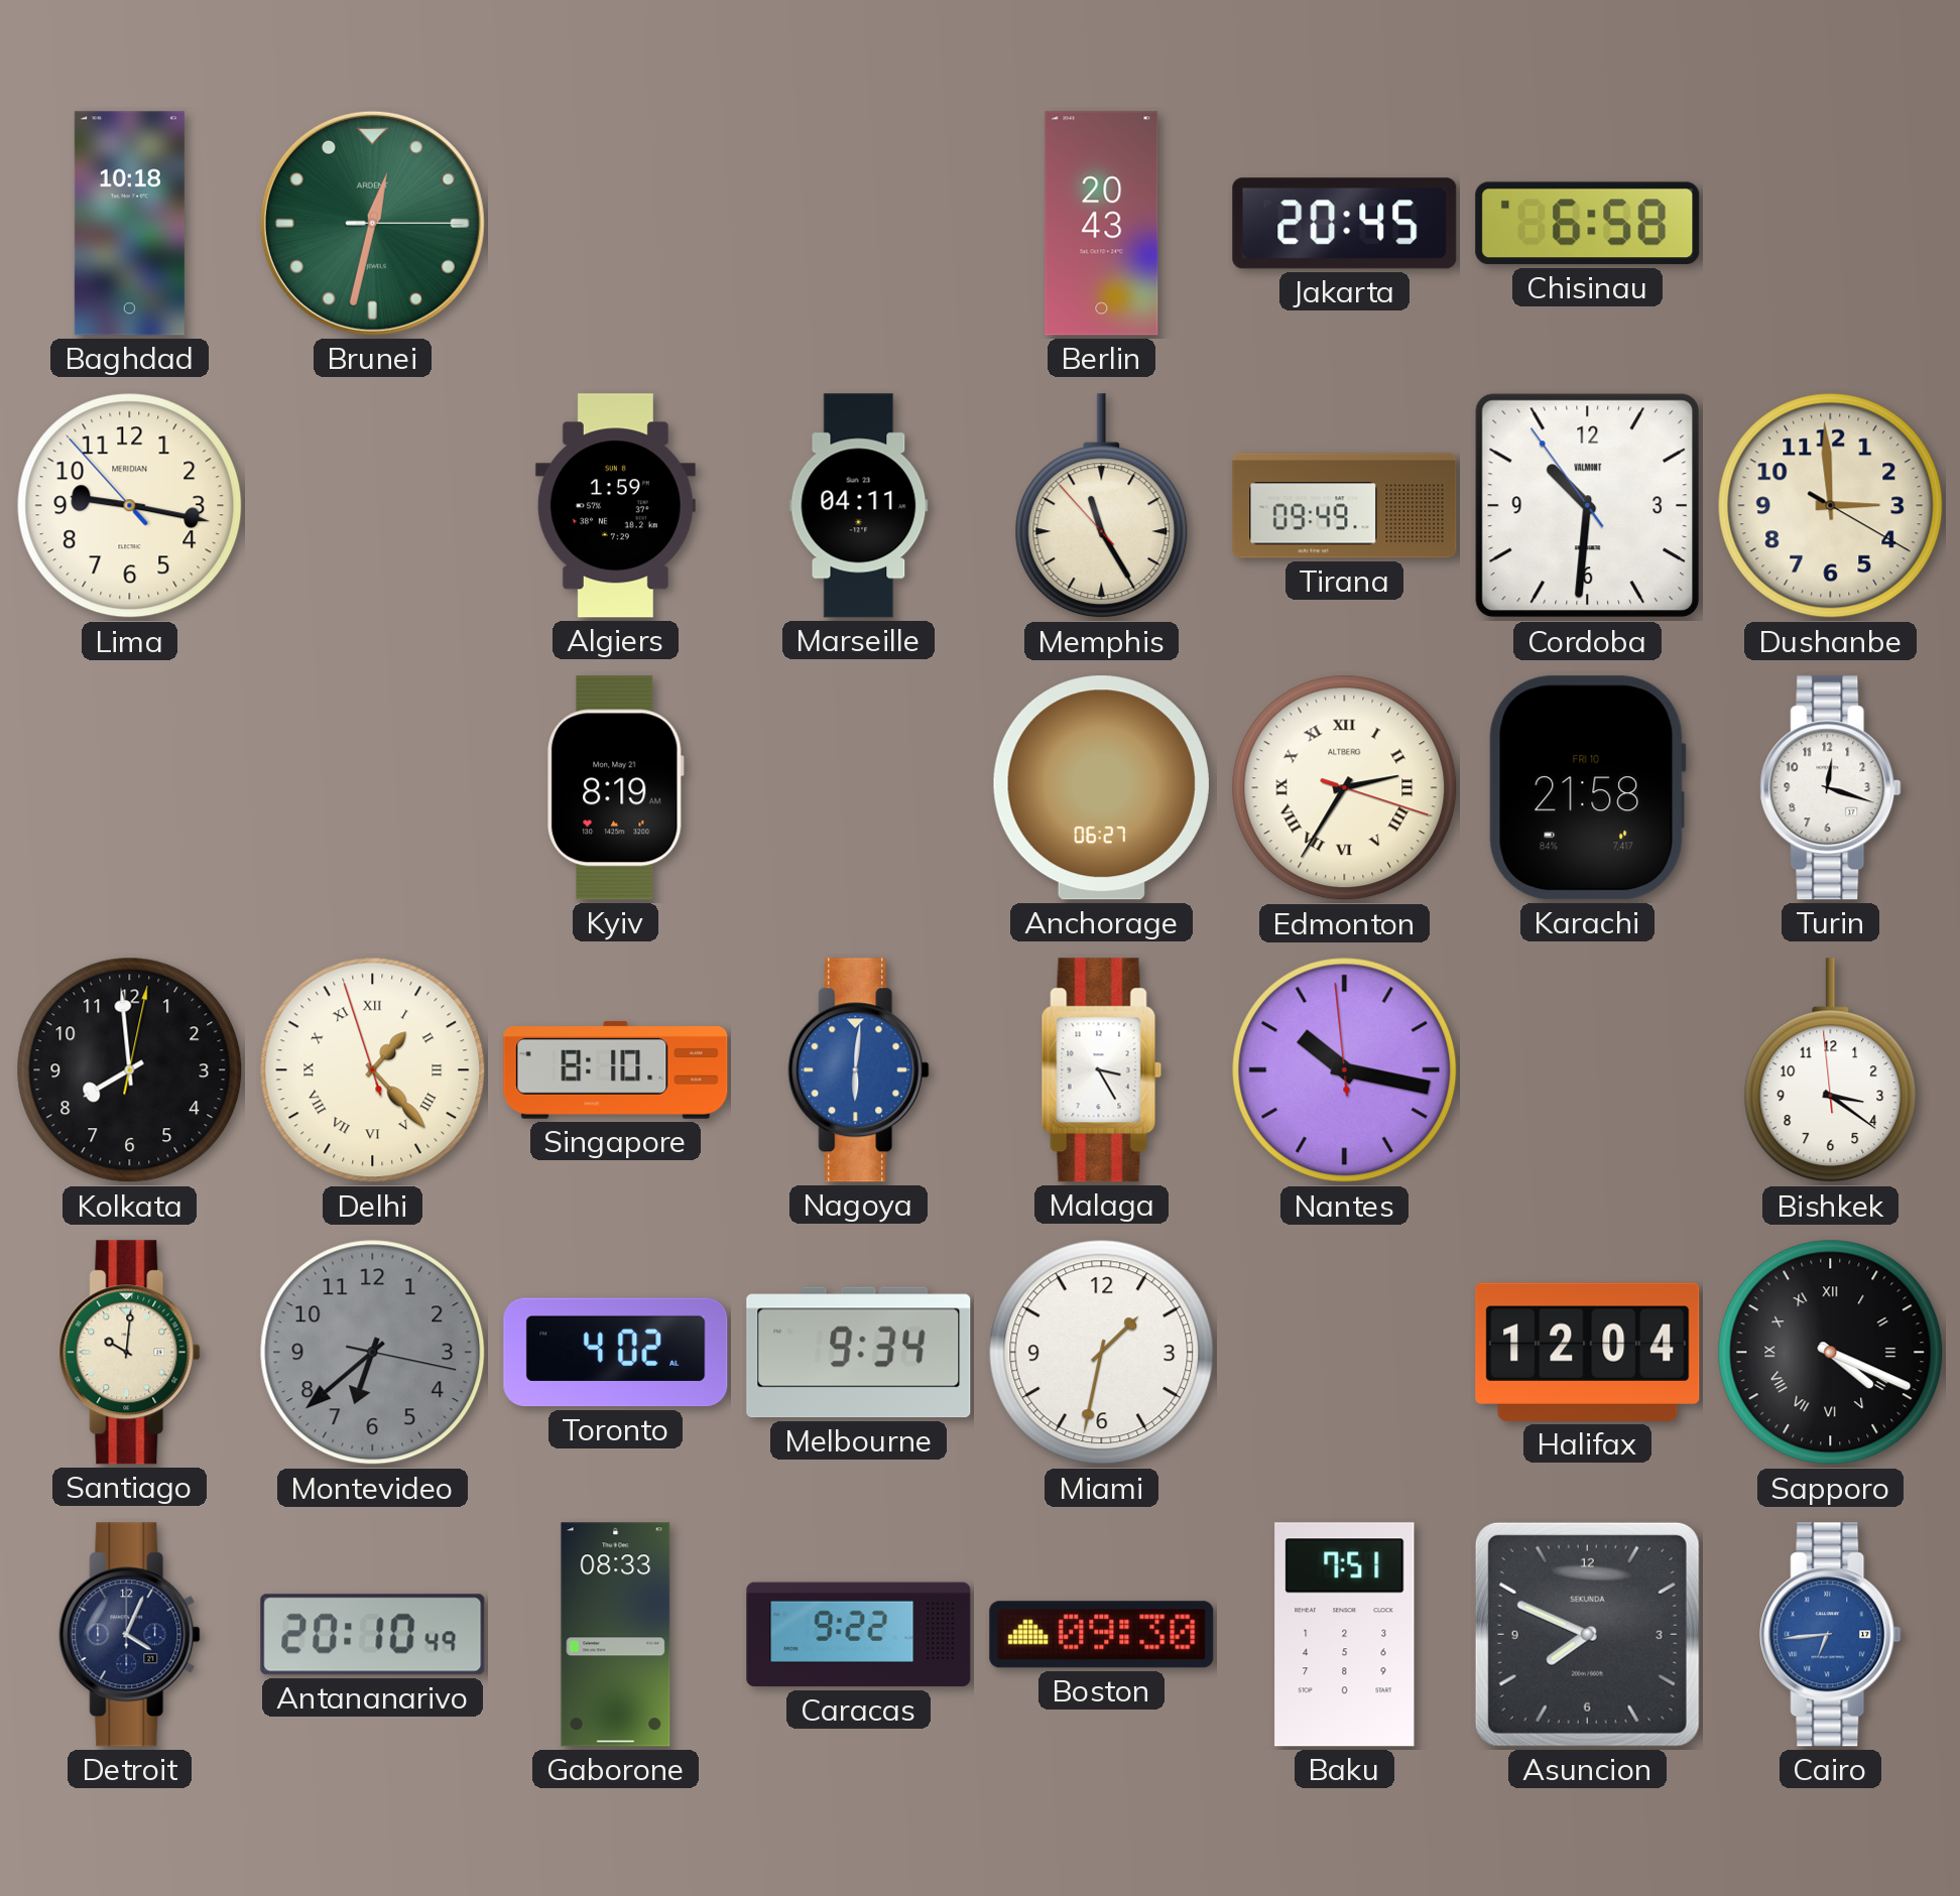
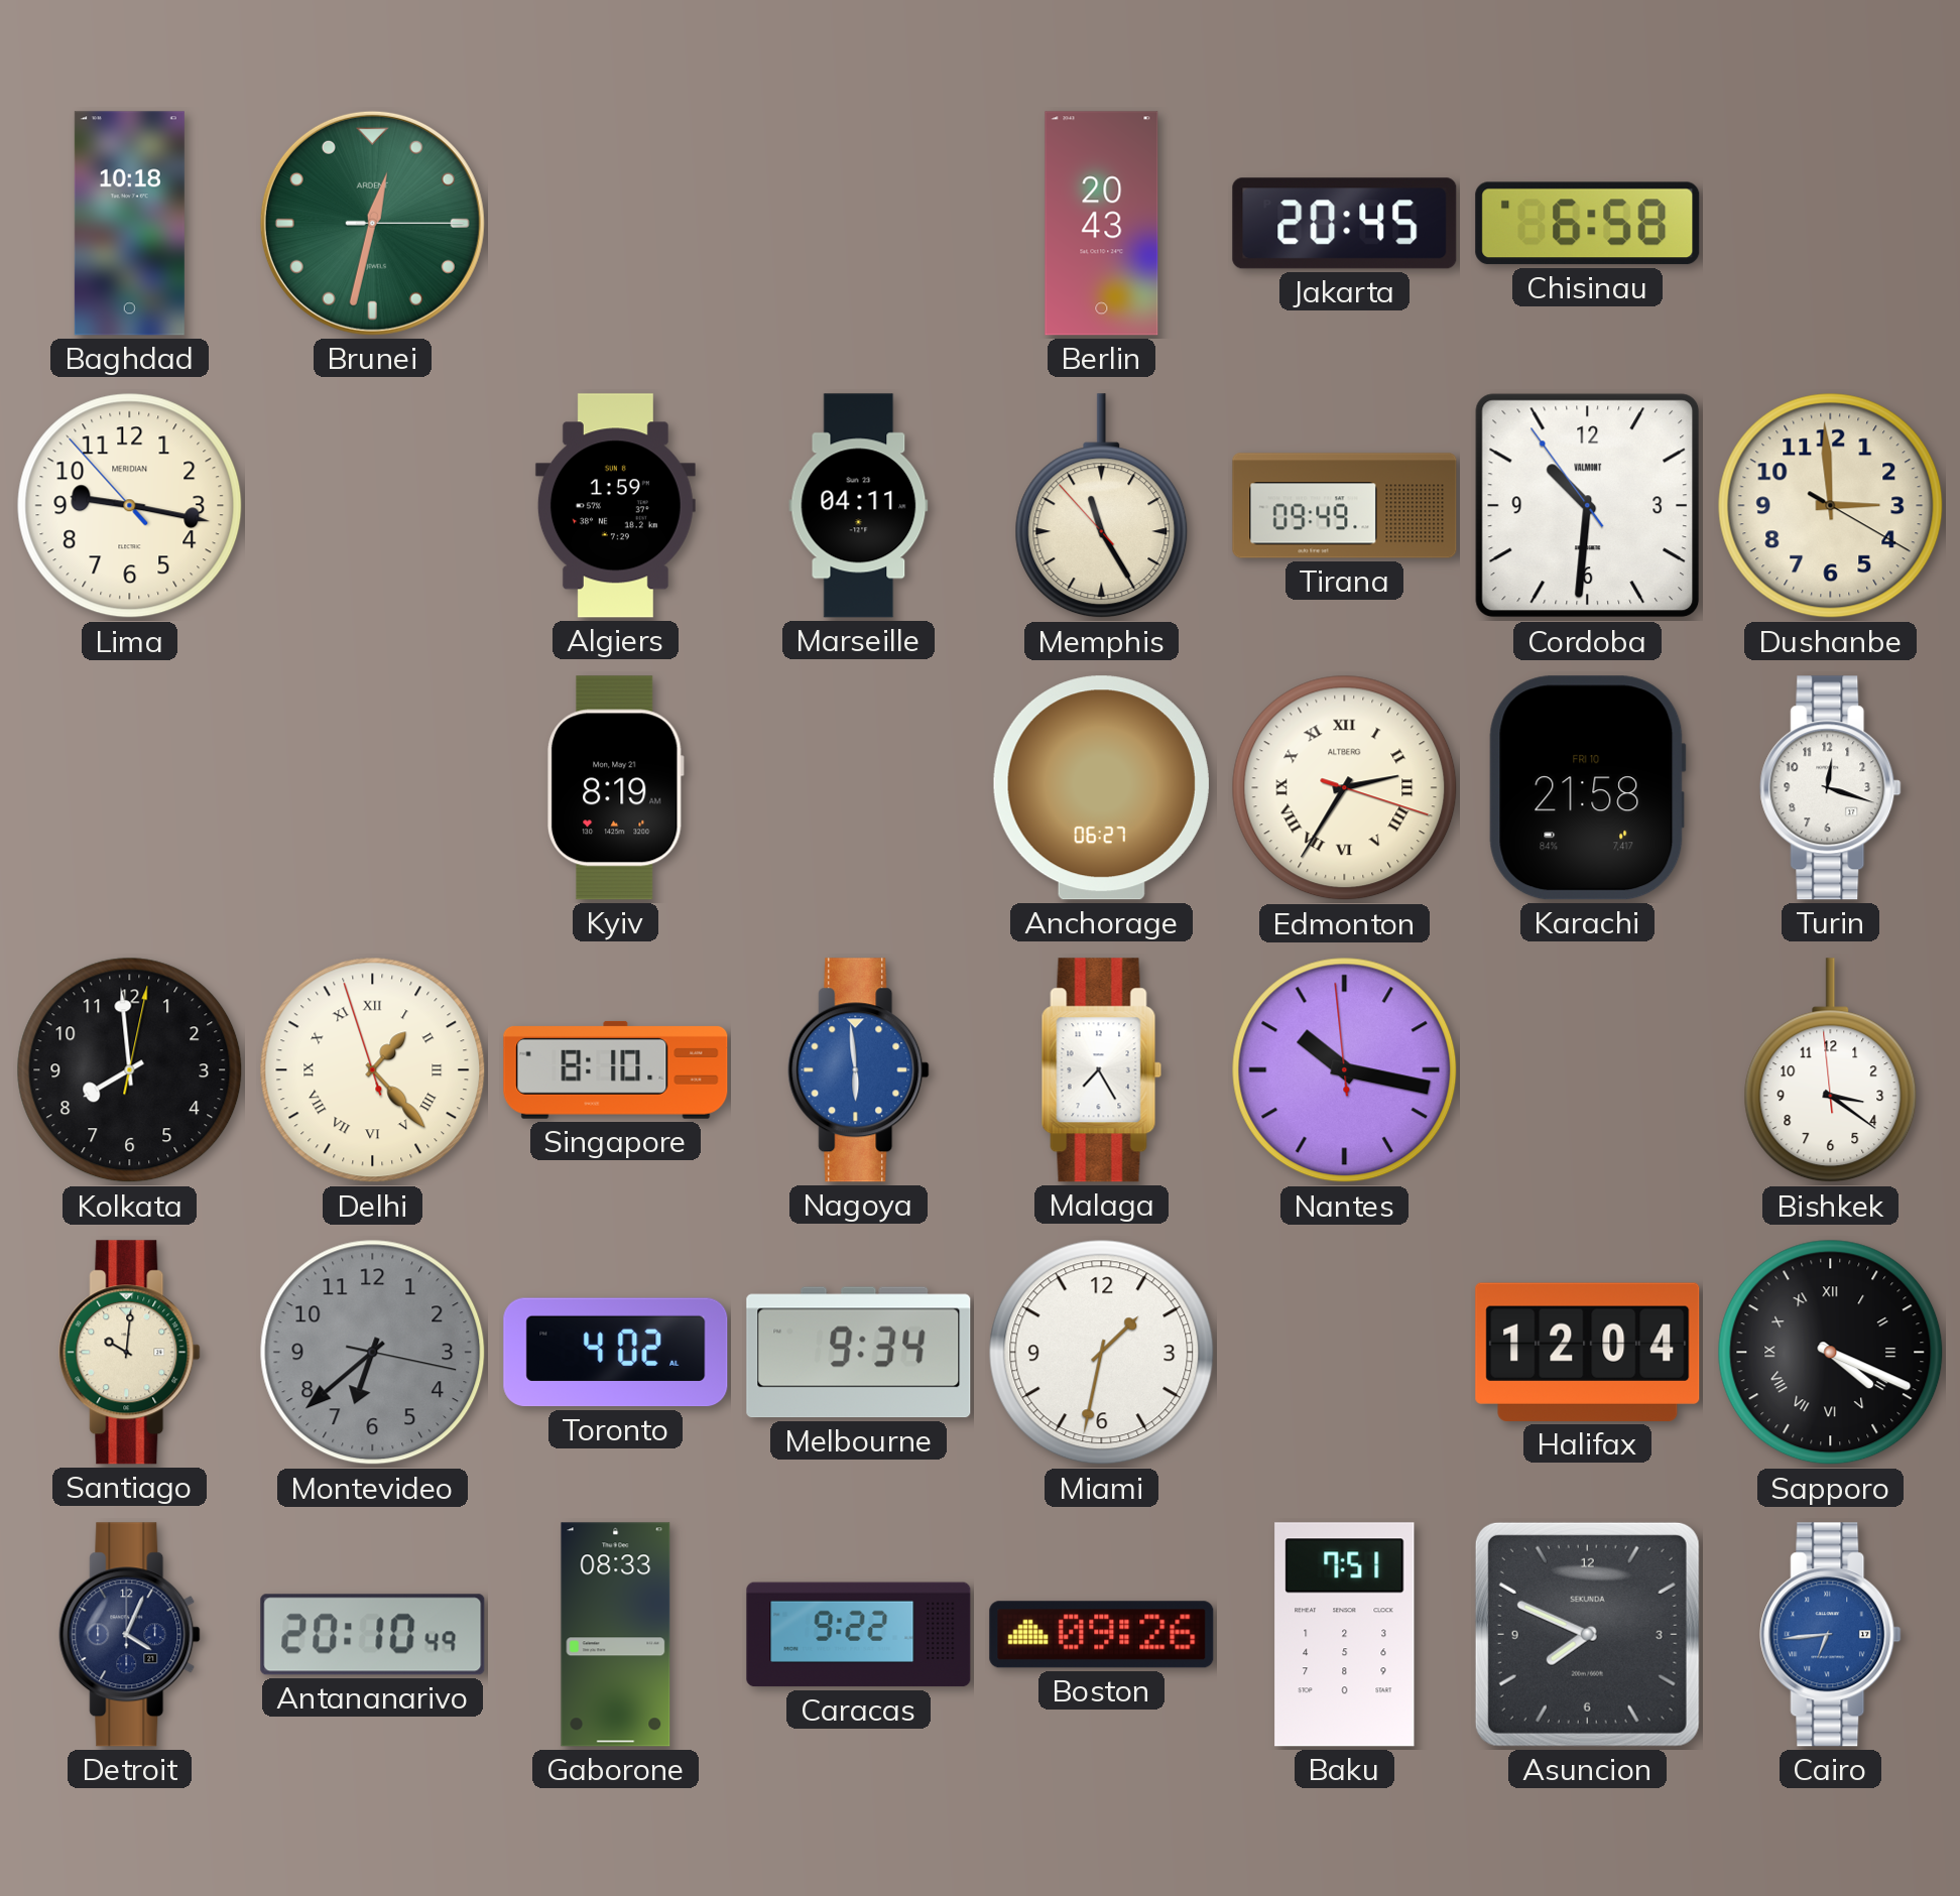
Nagoya: 6:01 -> 5:59
Malaga: 3:25 -> 7:25
Boston: 09:30 -> 09:26
